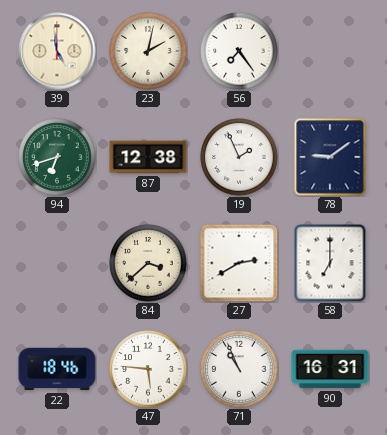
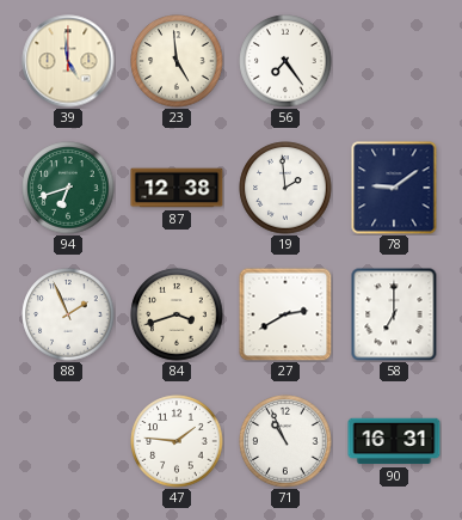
23: 2:02 -> 4:59
19: 1:56 -> 1:59
88: none -> 1:56
84: 3:38 -> 3:42
22: 18:46 -> none
47: 5:46 -> 1:46
